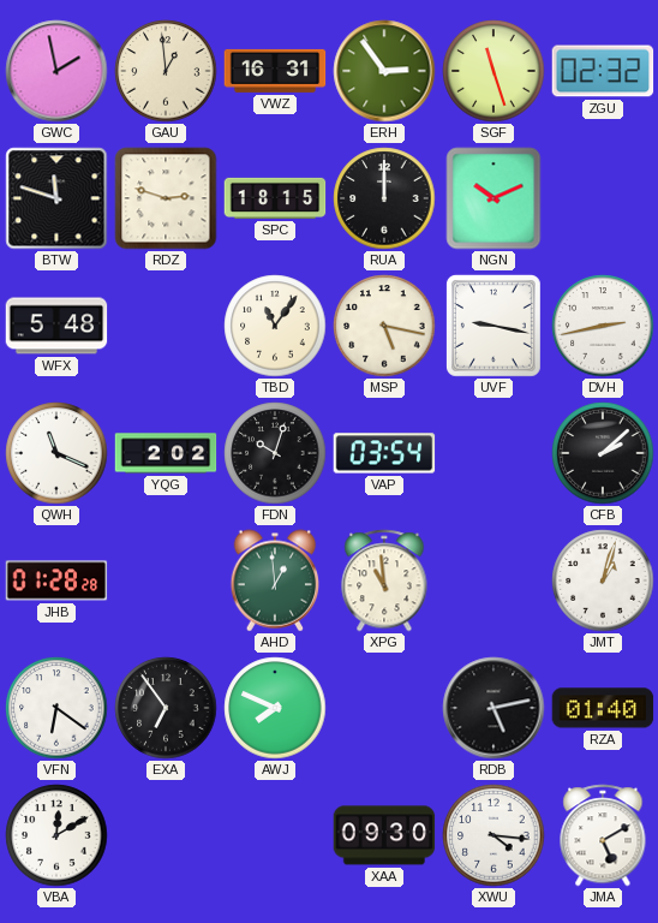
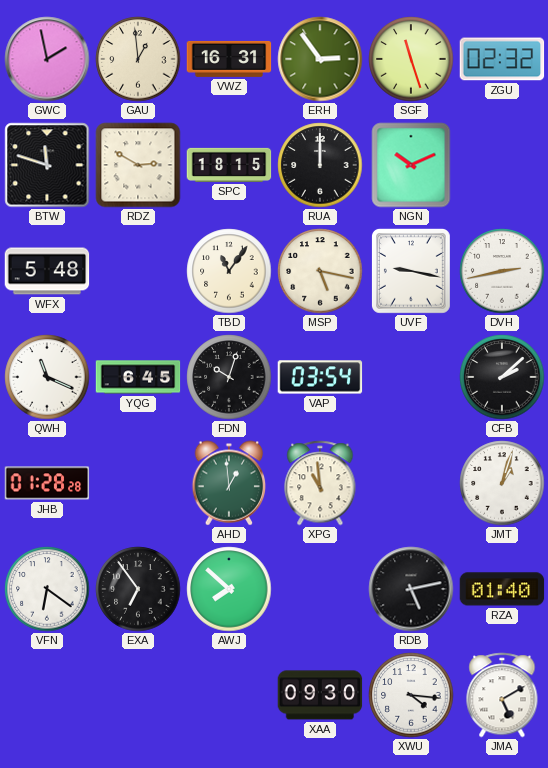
RDZ: 2:48 -> 2:50
YQG: 2:02 -> 6:45
AWJ: 7:49 -> 7:52
VBA: 12:10 -> none
